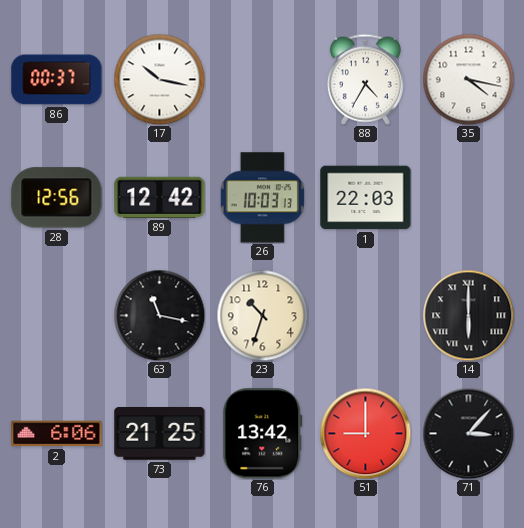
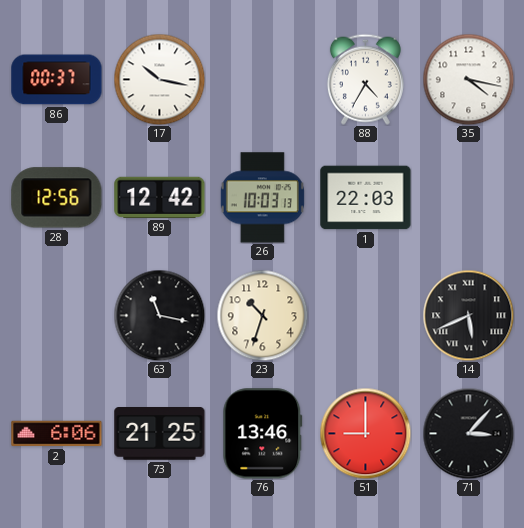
14: 6:00 -> 5:41
76: 13:42 -> 13:46
